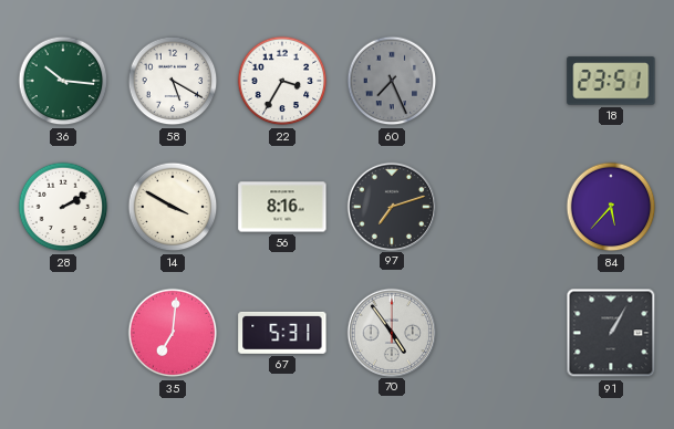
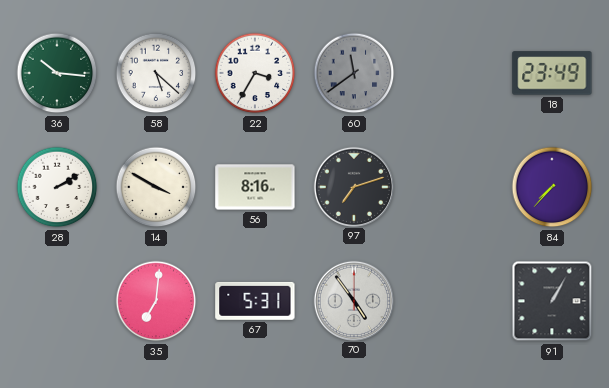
58: 5:20 -> 5:22
60: 7:26 -> 11:39
18: 23:51 -> 23:49
84: 5:37 -> 7:37
